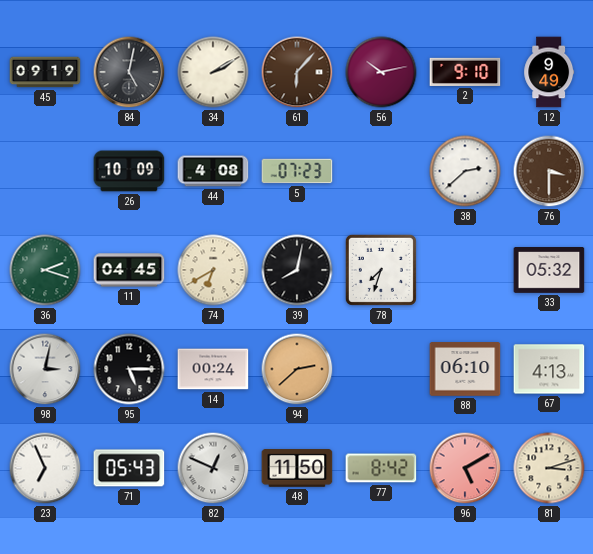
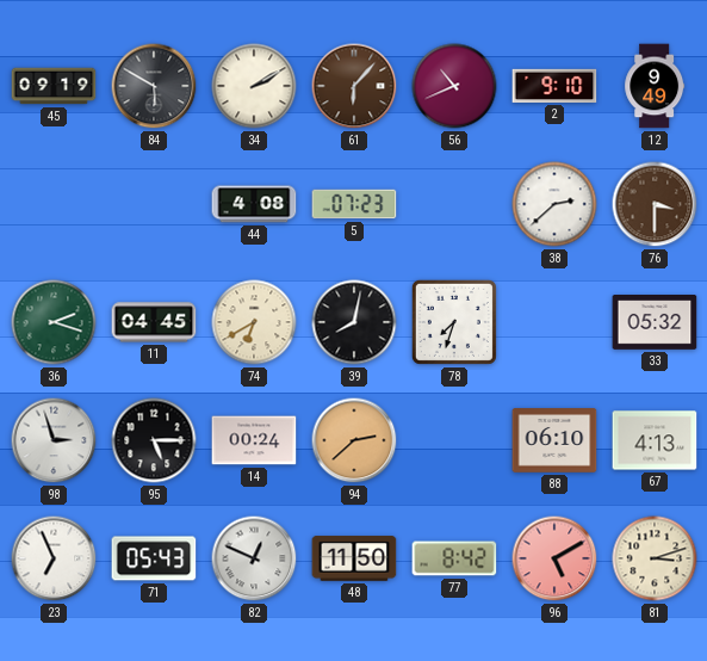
84: 5:02 -> 5:50
56: 10:13 -> 10:41
26: 10:09 -> none
98: 3:02 -> 2:57
